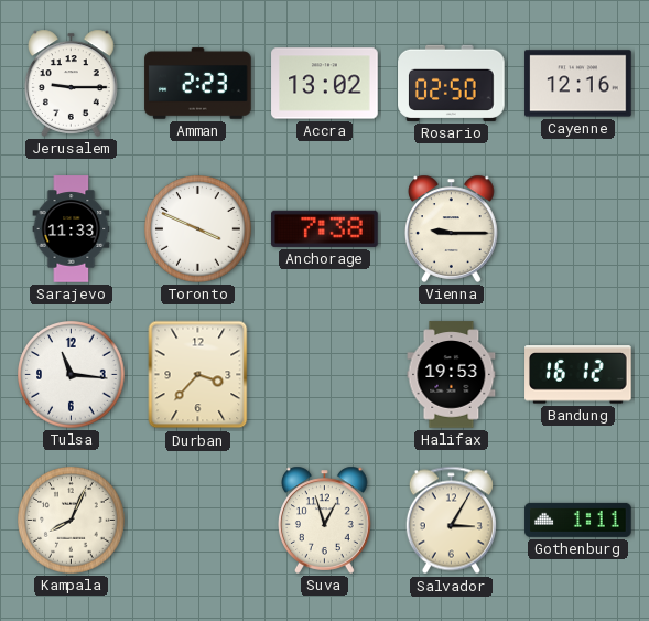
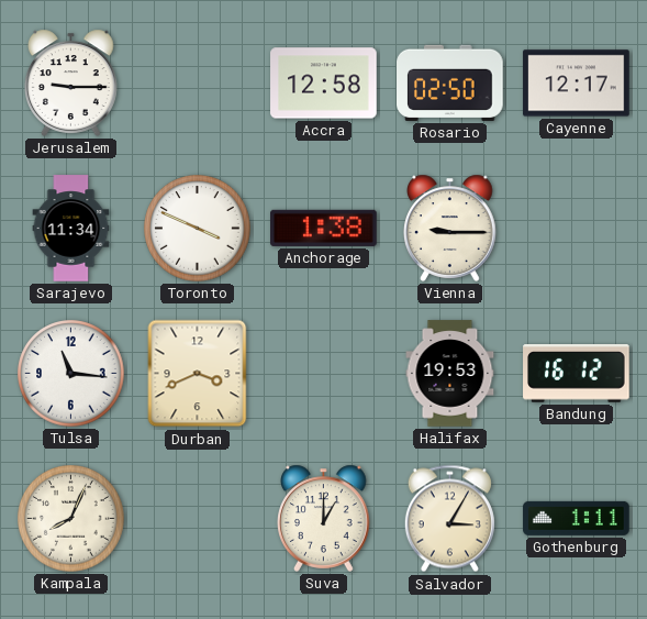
Amman: 2:23 -> none
Accra: 13:02 -> 12:58
Cayenne: 12:16 -> 12:17
Sarajevo: 11:33 -> 11:34
Anchorage: 7:38 -> 1:38
Durban: 3:37 -> 3:41
Suva: 12:57 -> 1:00
